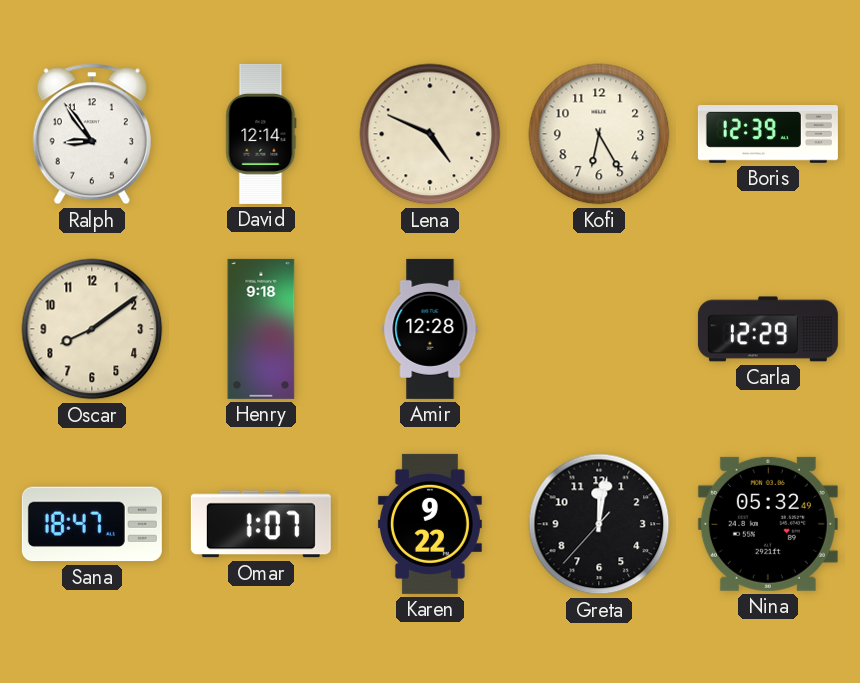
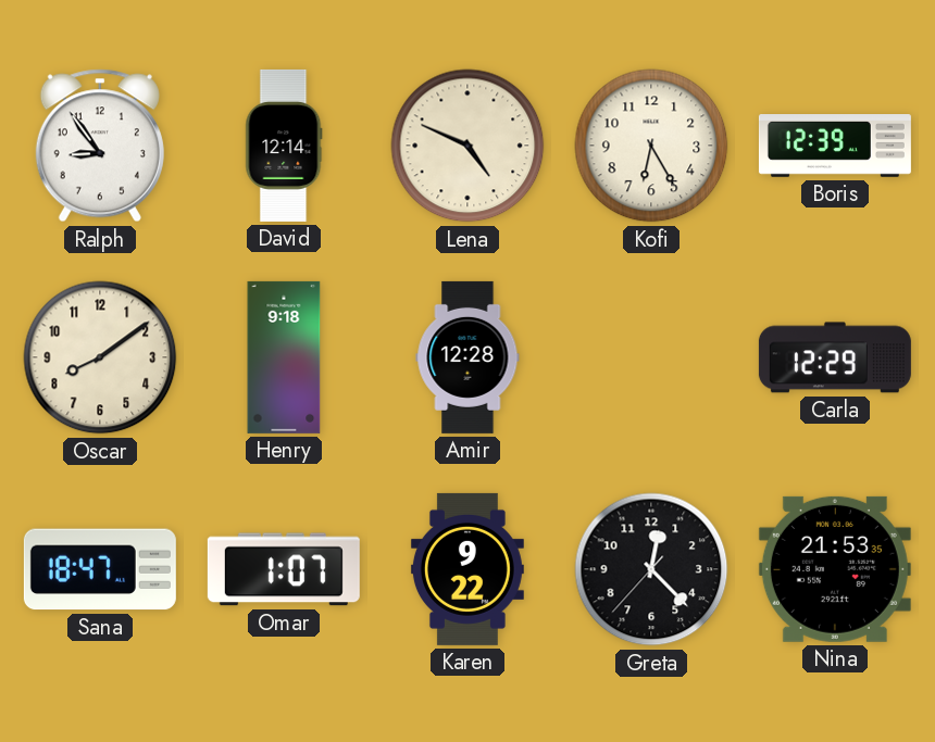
Greta: 12:01 -> 12:22
Nina: 05:32 -> 21:53
